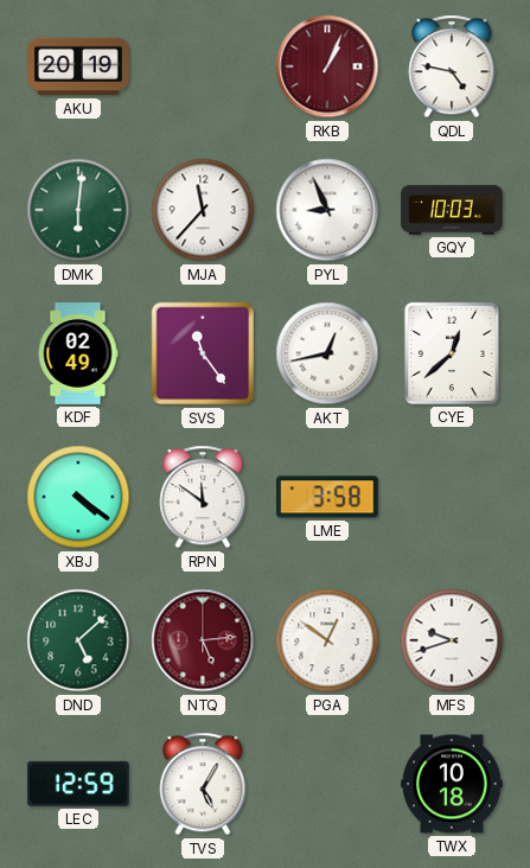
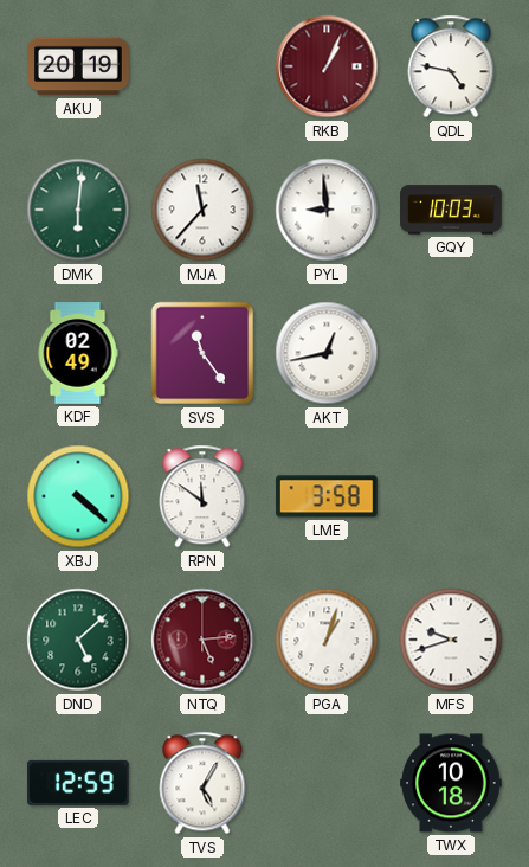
PYL: 8:56 -> 8:59
CYE: 12:38 -> none
XBJ: 4:21 -> 4:22
PGA: 12:51 -> 1:03
